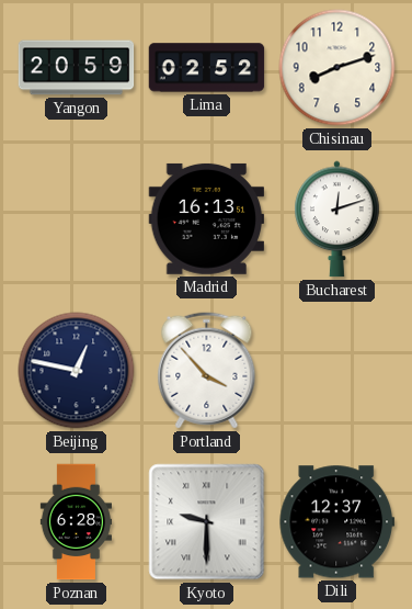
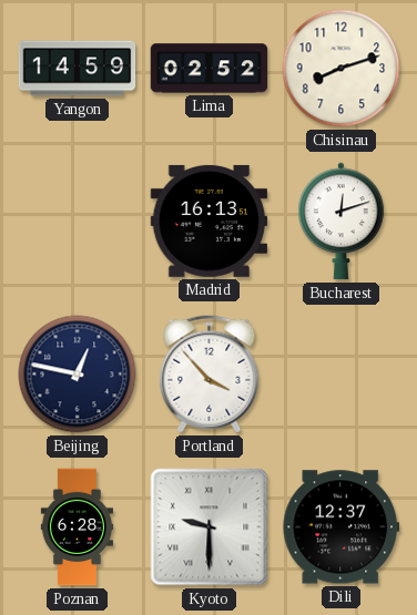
Yangon: 20:59 -> 14:59
